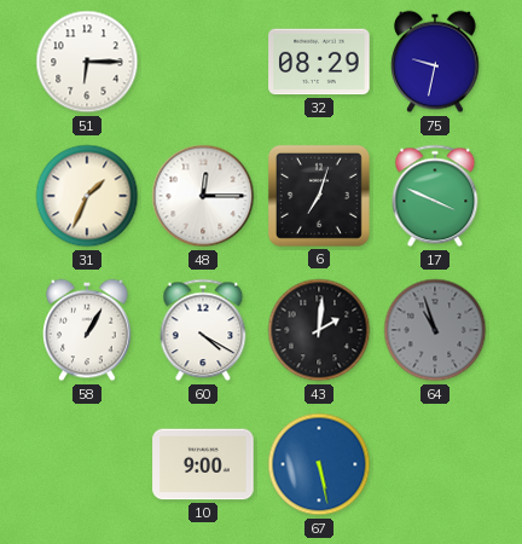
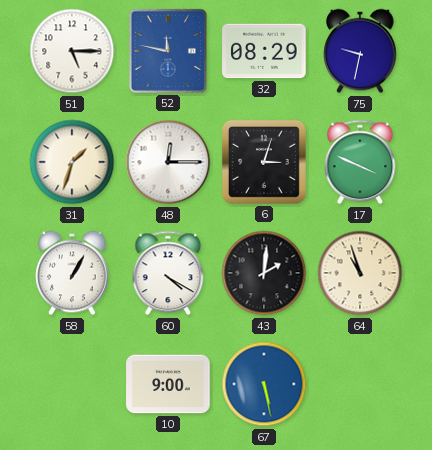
51: 6:15 -> 5:15
52: none -> 11:47
31: 1:34 -> 1:33
6: 7:03 -> 3:03
64 dial: grey -> cream
